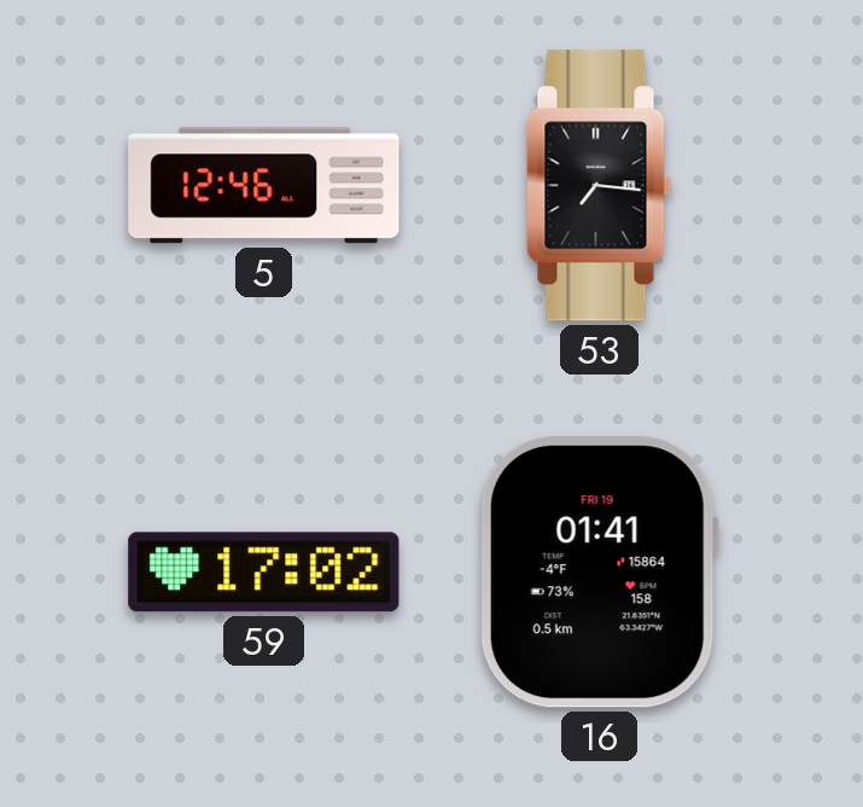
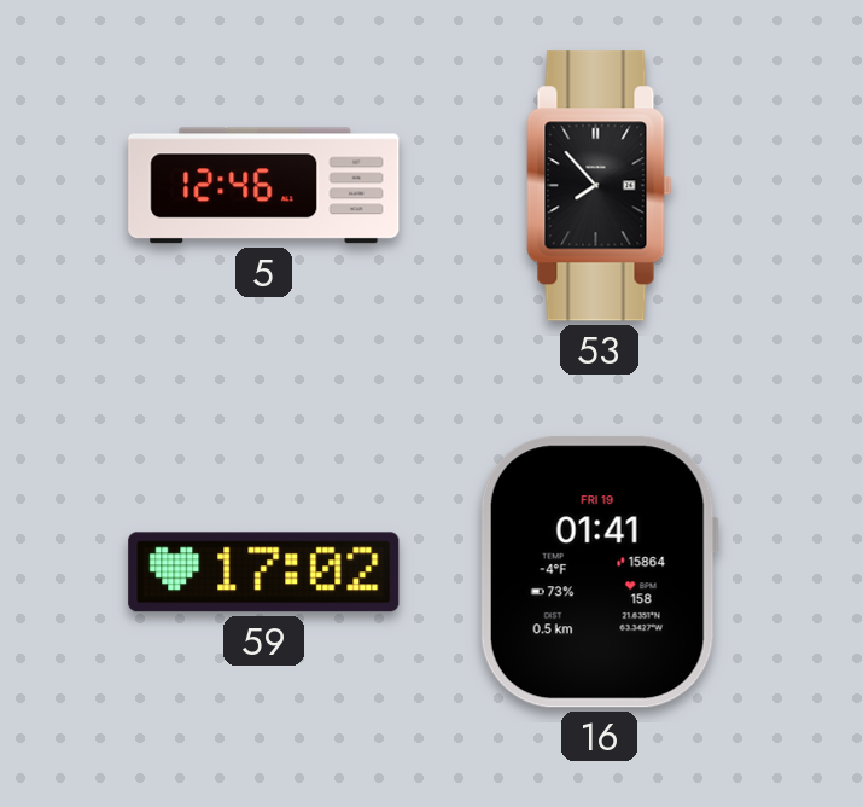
53: 7:16 -> 7:53
